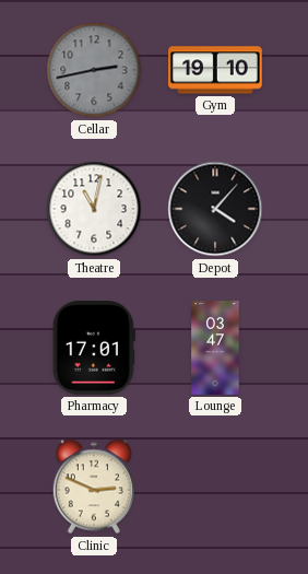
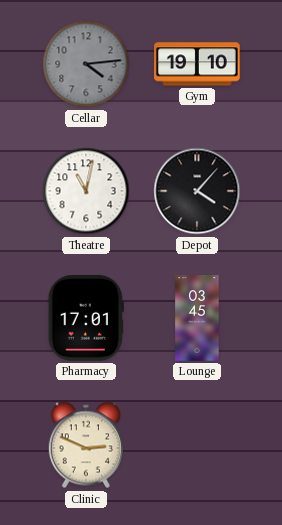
Cellar: 2:43 -> 4:14
Lounge: 03:47 -> 03:45
